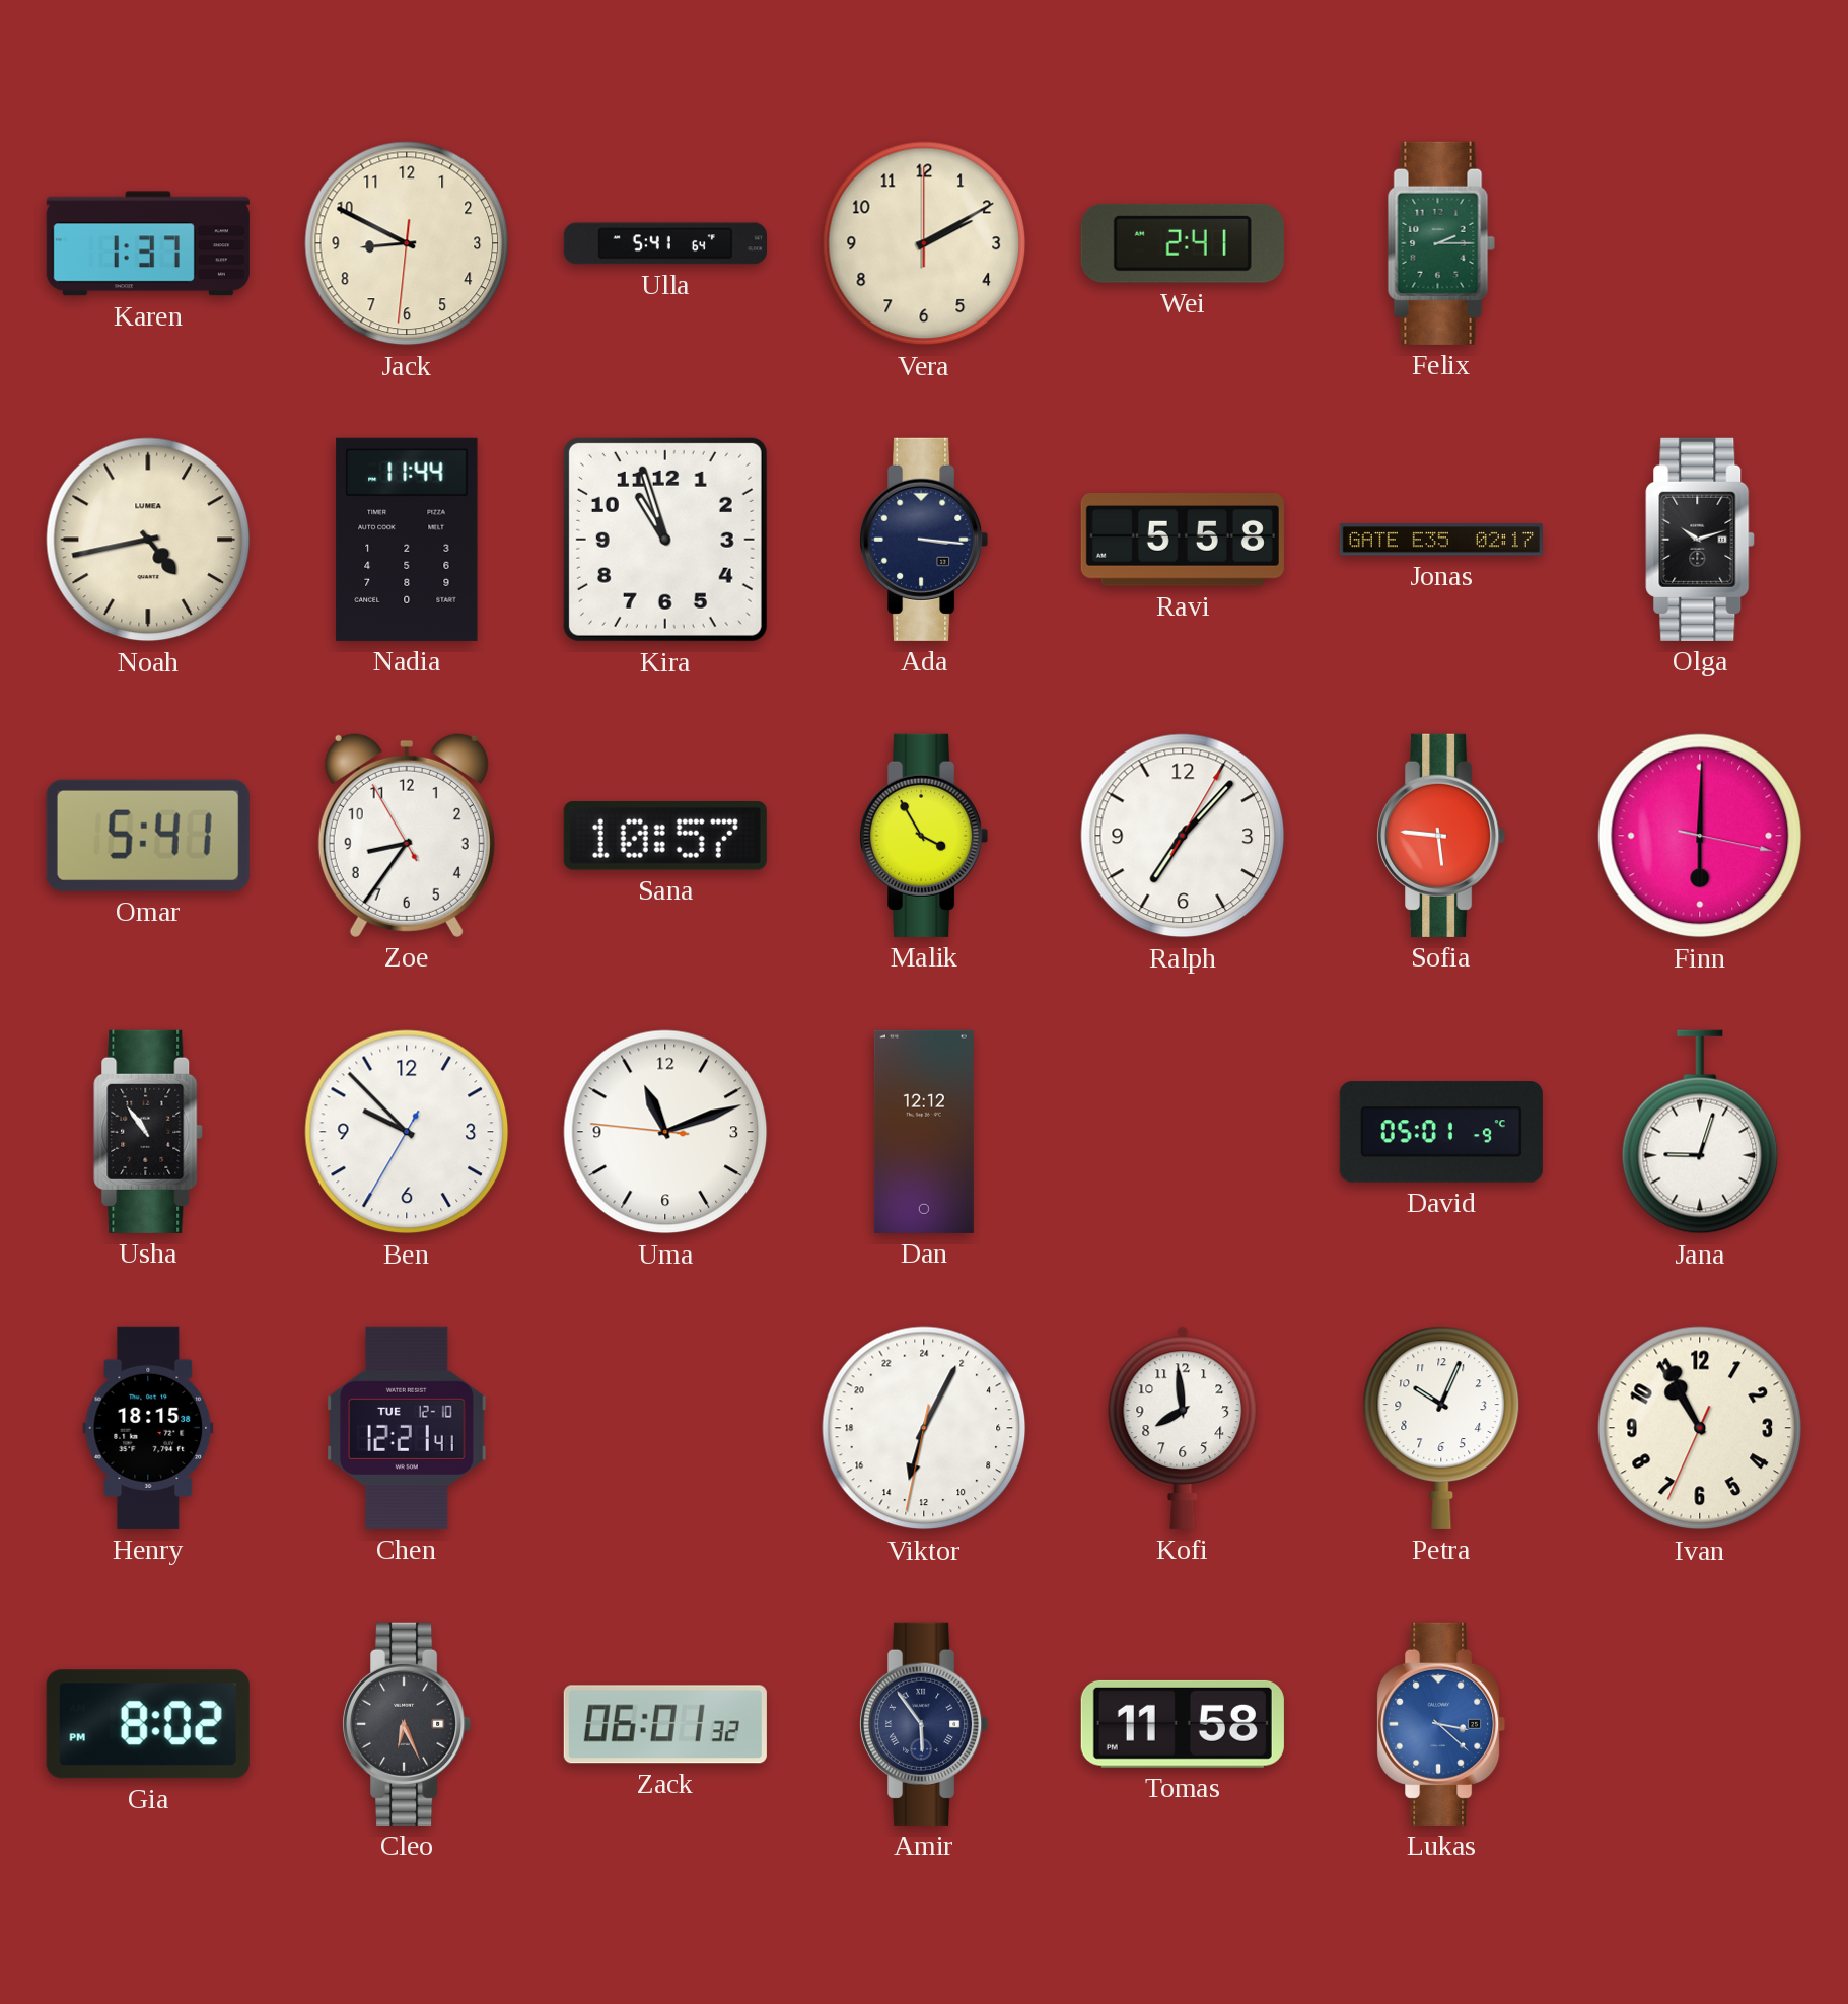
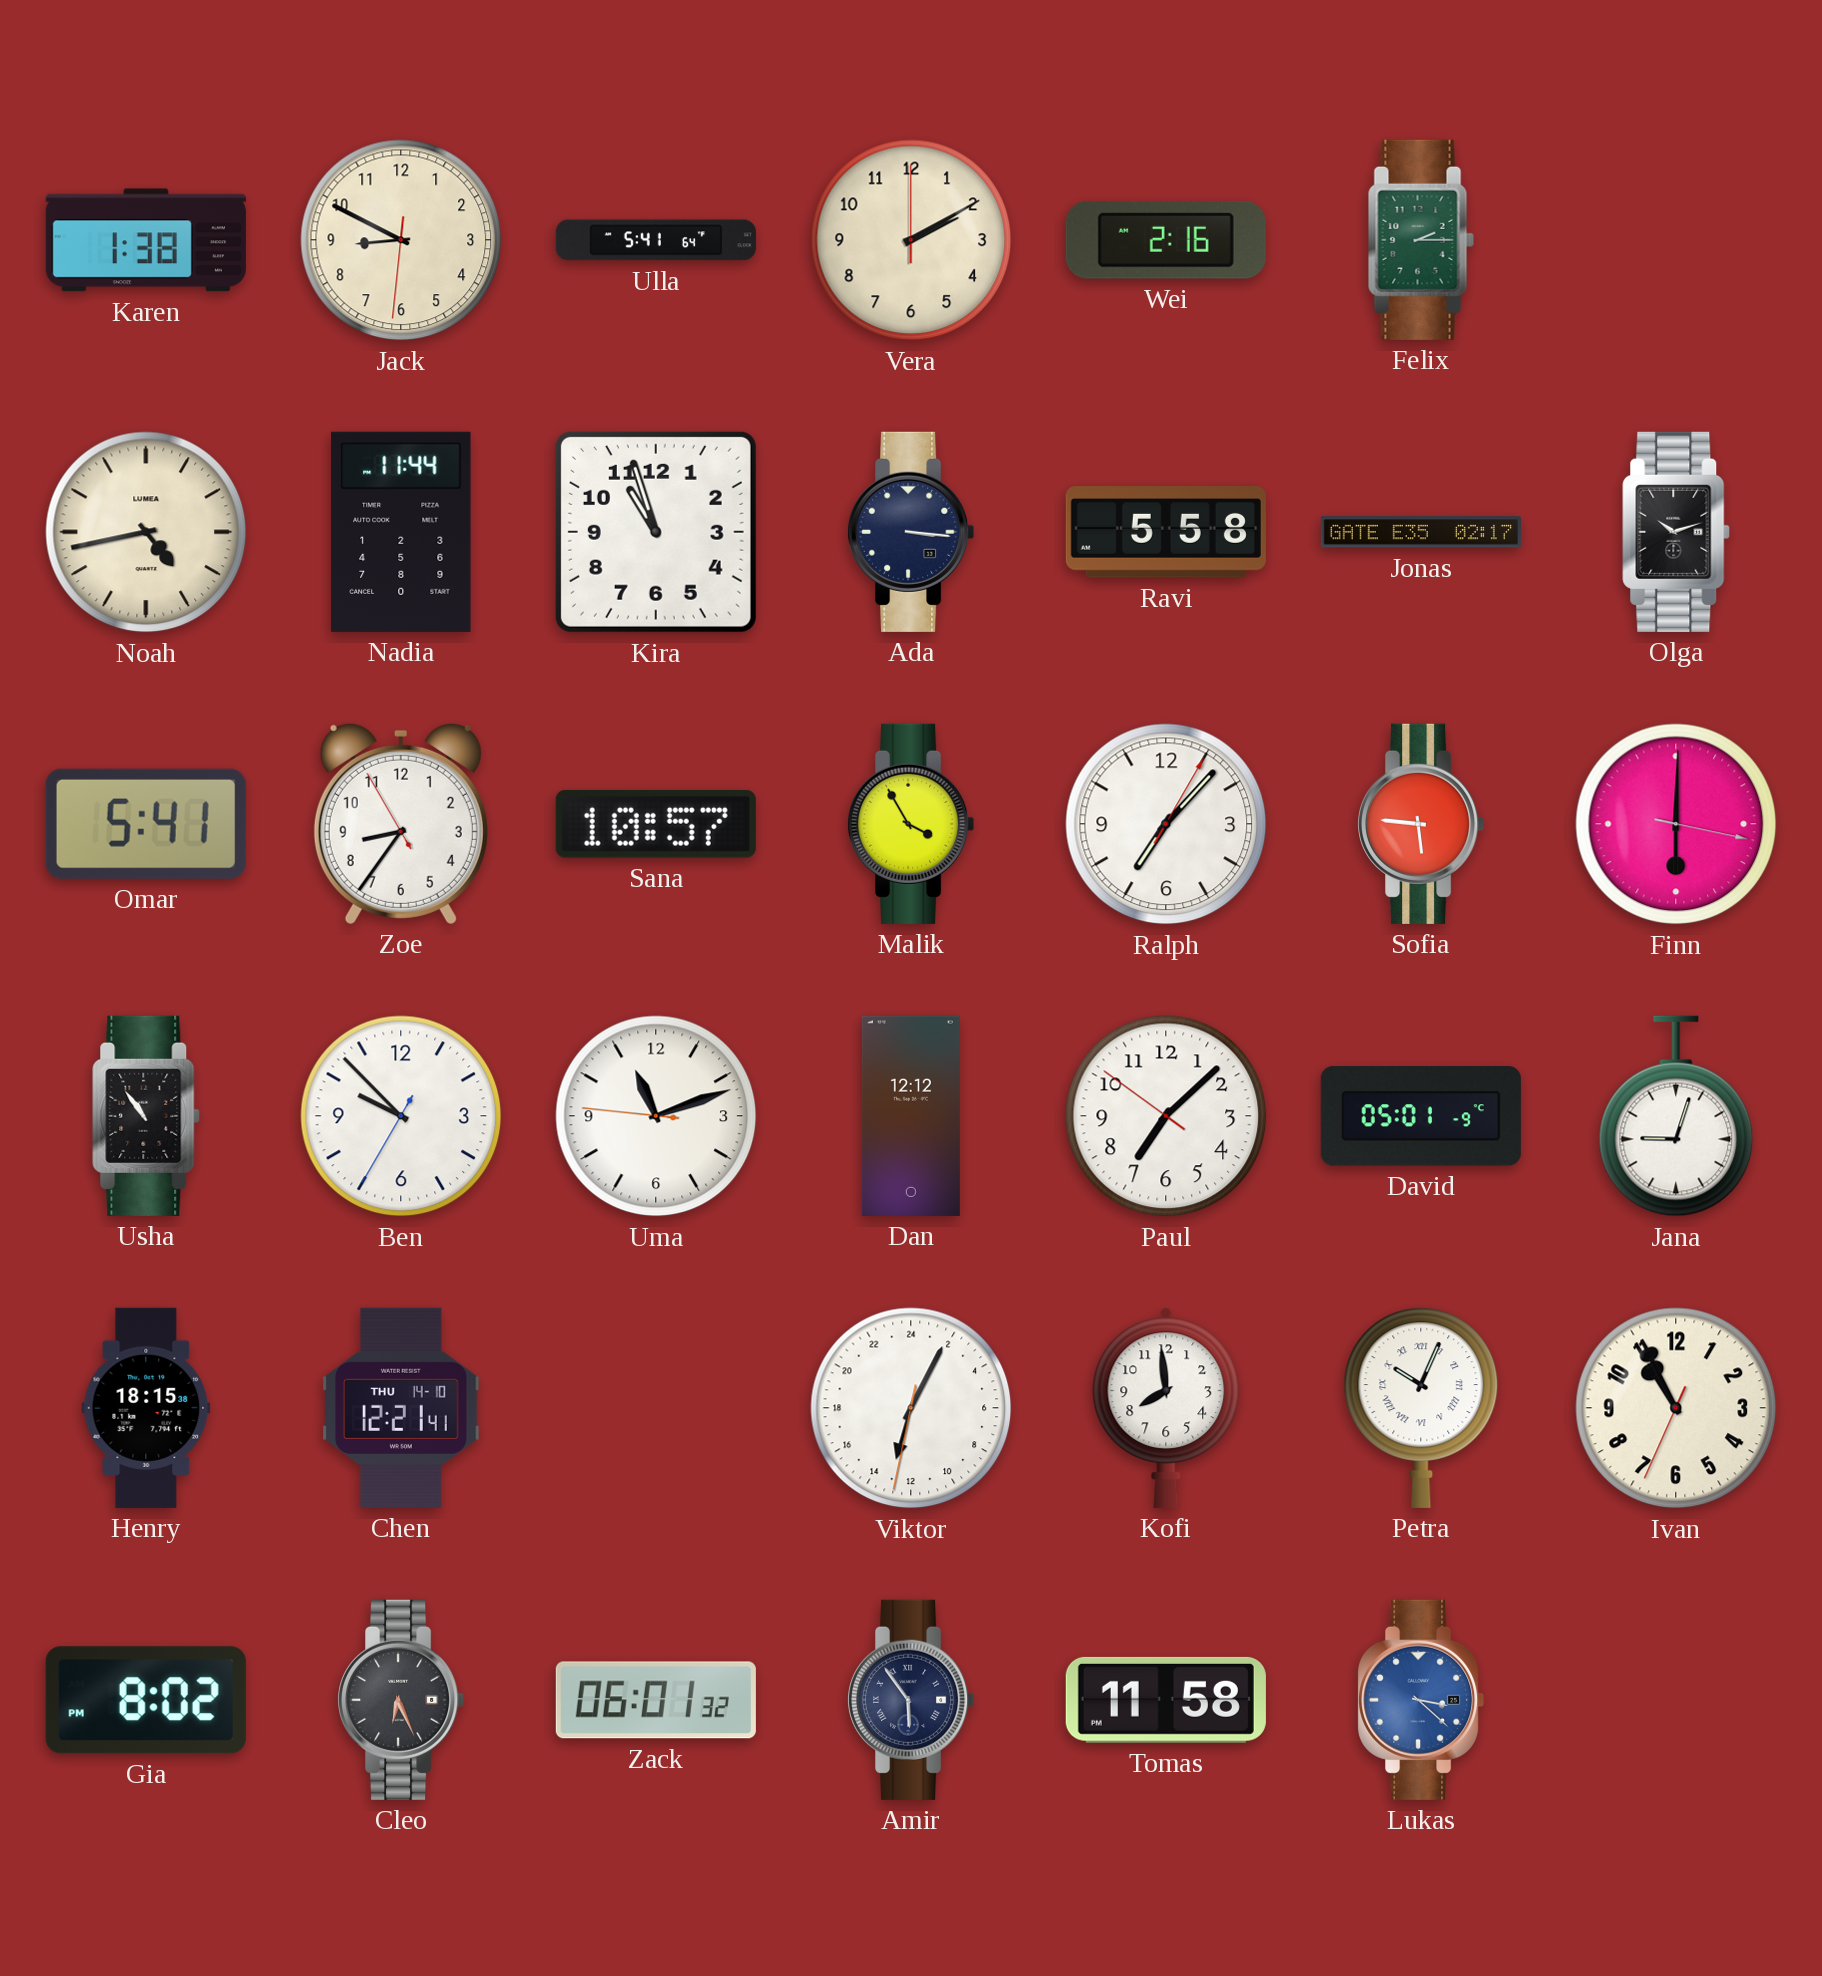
Karen: 1:37 -> 1:38
Wei: 2:41 -> 2:16
Paul: none -> 7:07
Chen date: TUE 12-10 -> THU 14-10
Petra numerals: Arabic -> Roman
